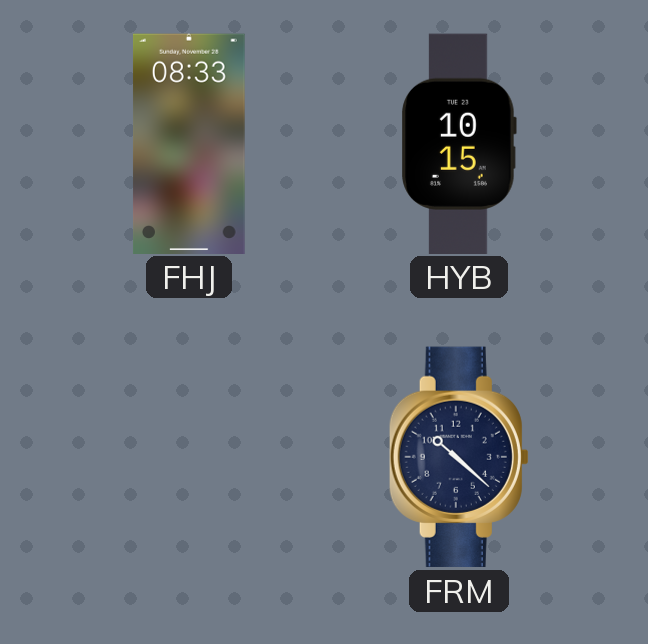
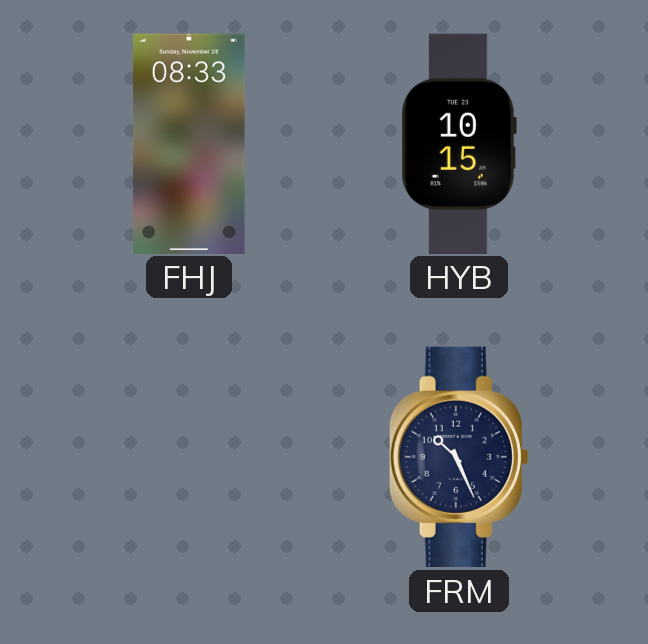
FRM: 10:22 -> 10:26
